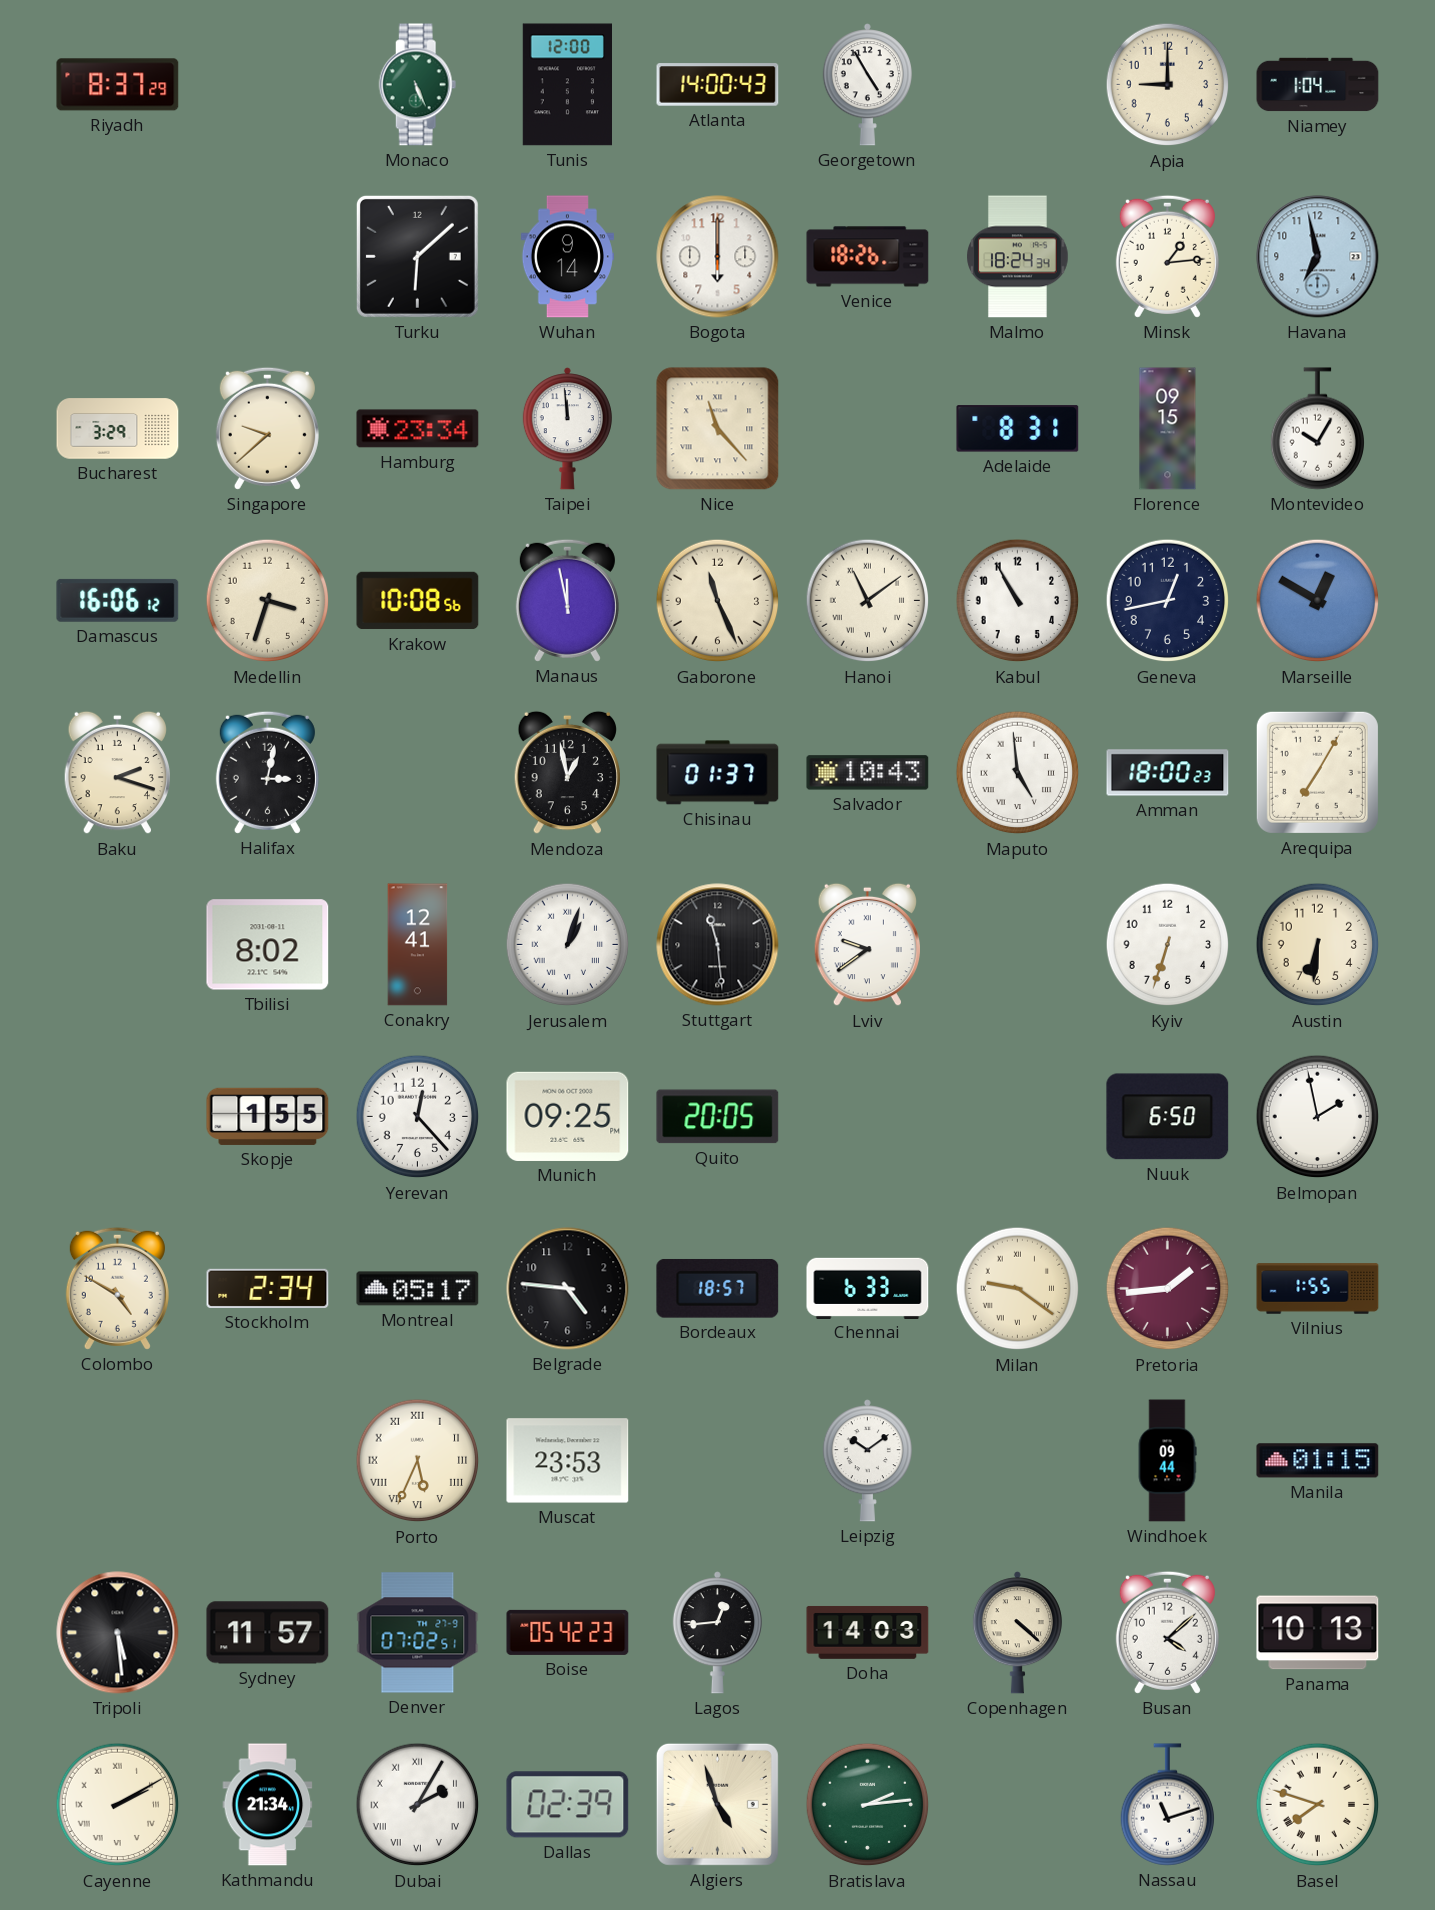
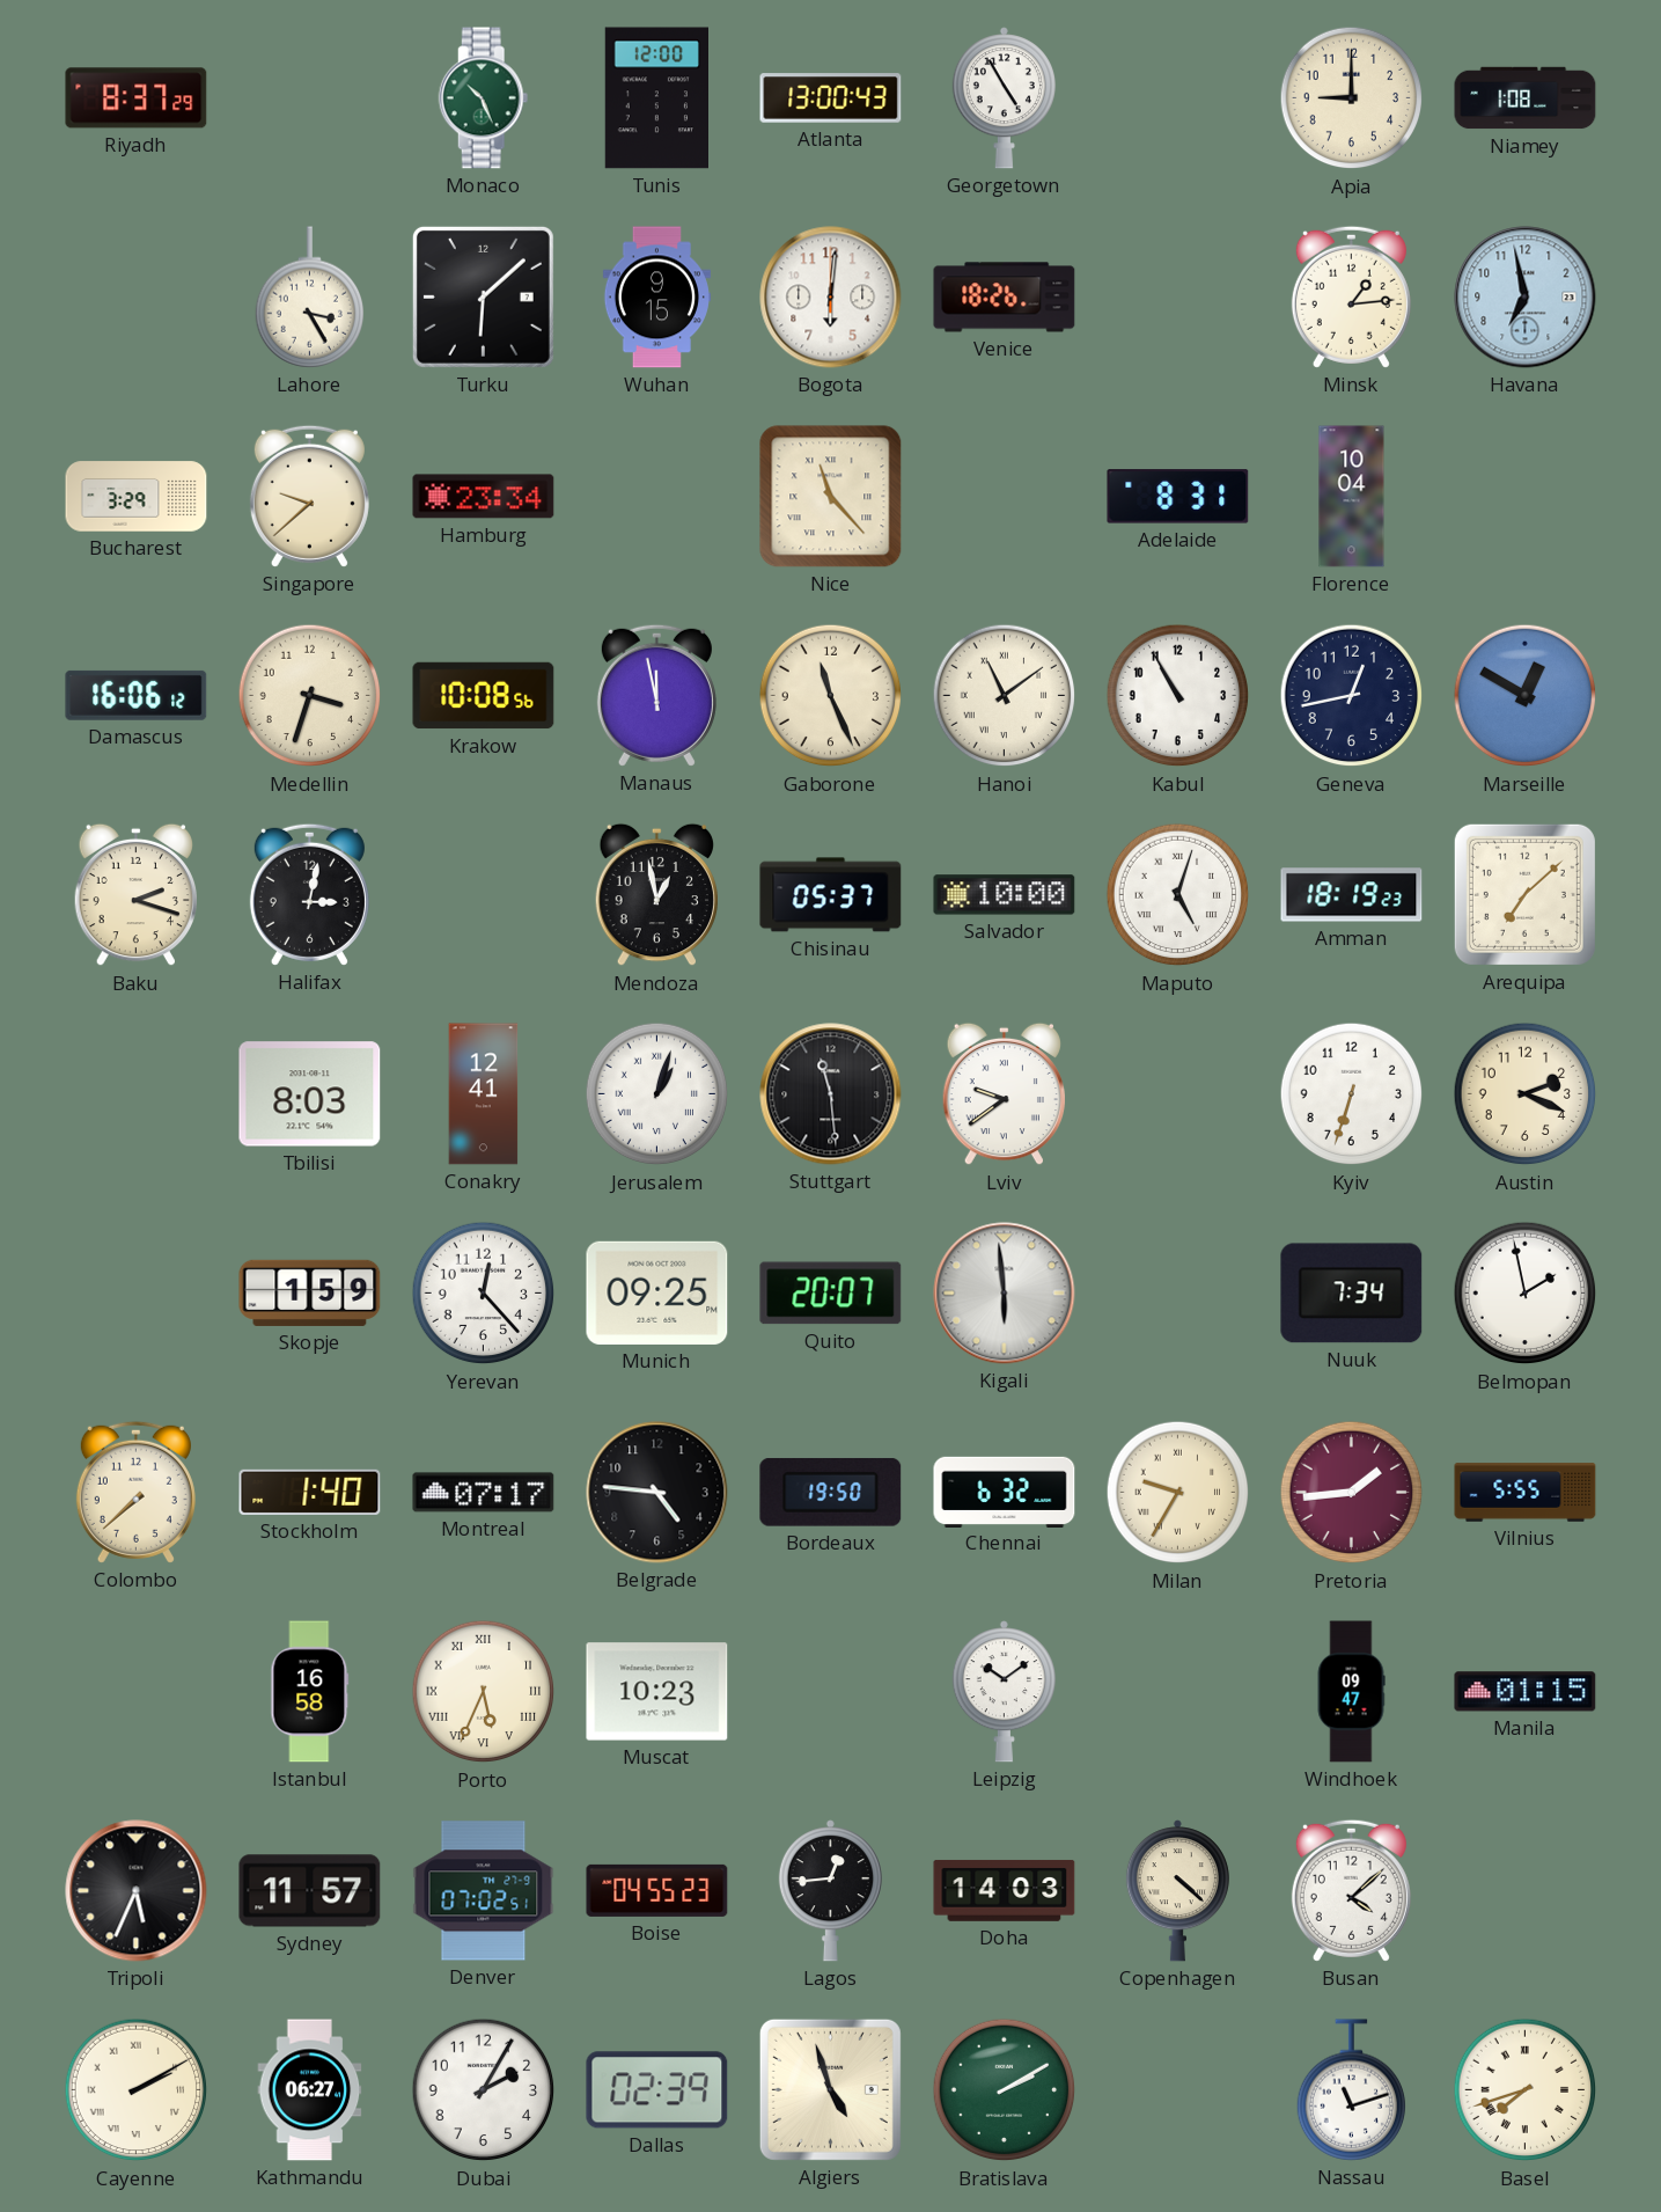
Monaco: 5:26 -> 10:26
Atlanta: 14:00 -> 13:00
Niamey: 1:04 -> 1:08
Lahore: none -> 3:25
Wuhan: 9:14 -> 9:15
Bogota: 6:00 -> 6:01
Malmo: 18:24 -> none
Taipei: 11:59 -> none
Florence: 09:15 -> 10:04
Montevideo: 10:05 -> none
Chisinau: 01:37 -> 05:37
Salvador: 10:43 -> 10:00
Maputo: 4:59 -> 5:03
Amman: 18:00 -> 18:19
Arequipa: 7:05 -> 7:08
Tbilisi: 8:02 -> 8:03
Austin: 6:31 -> 2:19
Skopje: 1:55 -> 1:59
Quito: 20:05 -> 20:07
Kigali: none -> 5:59
Nuuk: 6:50 -> 7:34
Colombo: 4:50 -> 7:38
Stockholm: 2:34 -> 1:40
Montreal: 05:17 -> 07:17
Bordeaux: 18:57 -> 19:50
Chennai: 6:33 -> 6:32
Milan: 9:21 -> 9:35
Vilnius: 1:55 -> 5:55
Istanbul: none -> 16:58
Muscat: 23:53 -> 10:23
Windhoek: 09:44 -> 09:47
Tripoli: 5:29 -> 5:34
Boise: 05:42 -> 04:55
Panama: 10:13 -> none
Kathmandu: 21:34 -> 06:27
Dubai numerals: Roman -> Arabic
Bratislava: 2:14 -> 2:10
Basel: 7:48 -> 7:42
